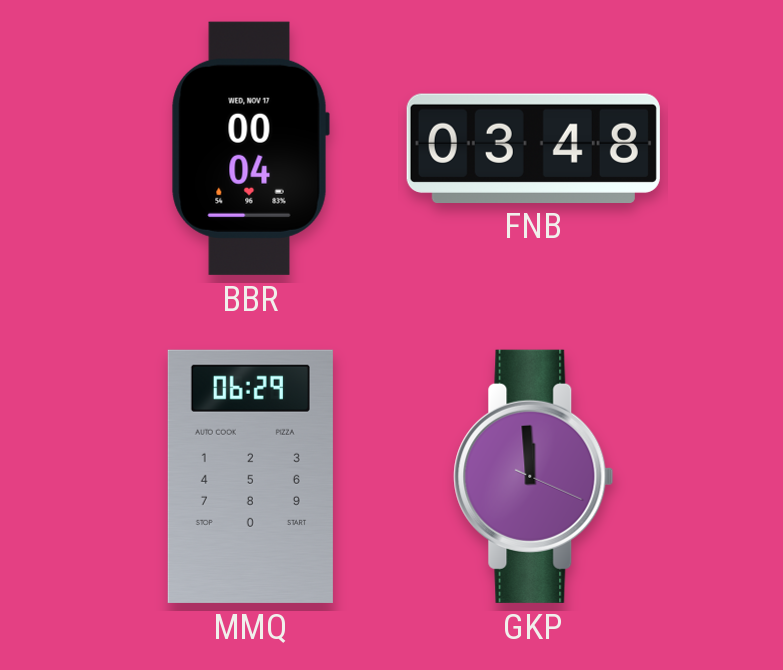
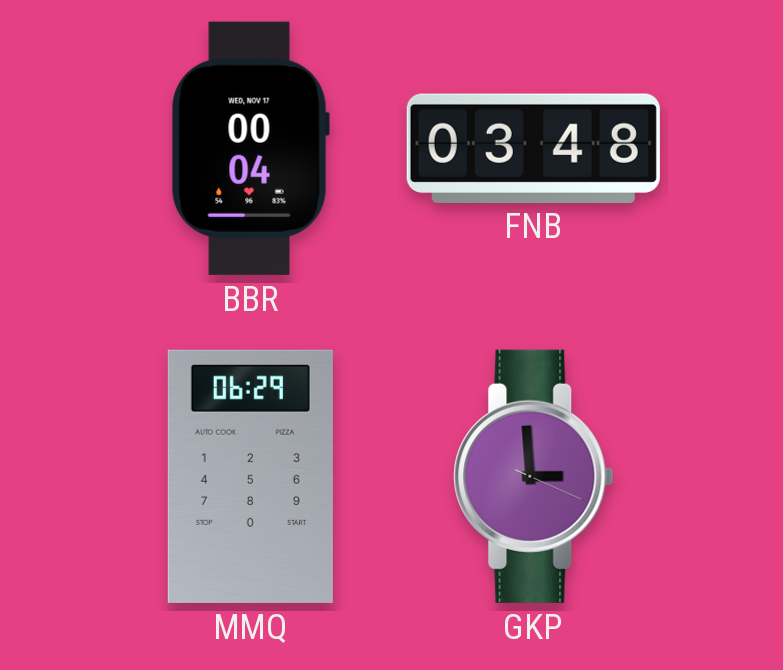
GKP: 11:59 -> 2:59
